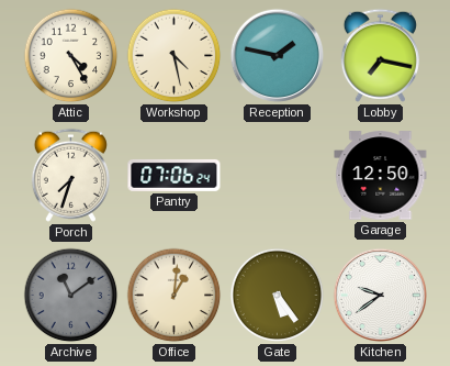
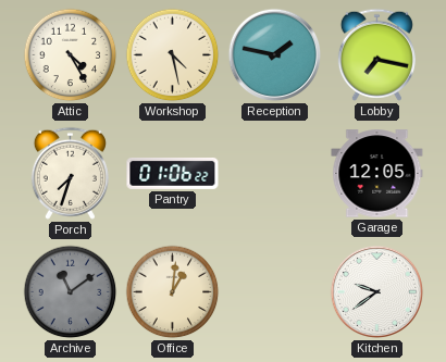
Pantry: 07:06 -> 01:06
Garage: 12:50 -> 12:05
Gate: 5:24 -> none
